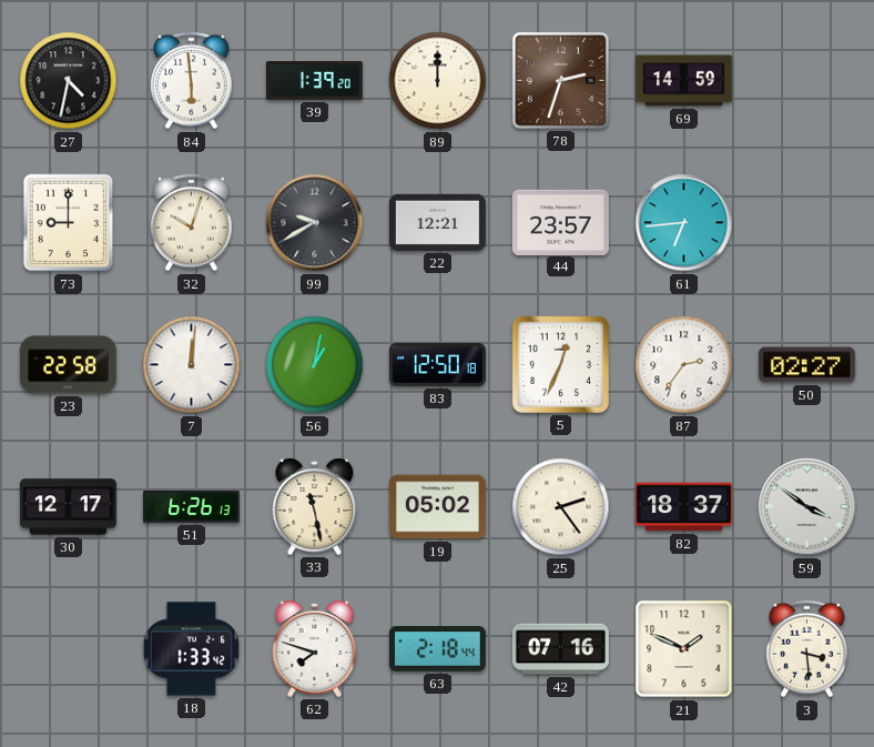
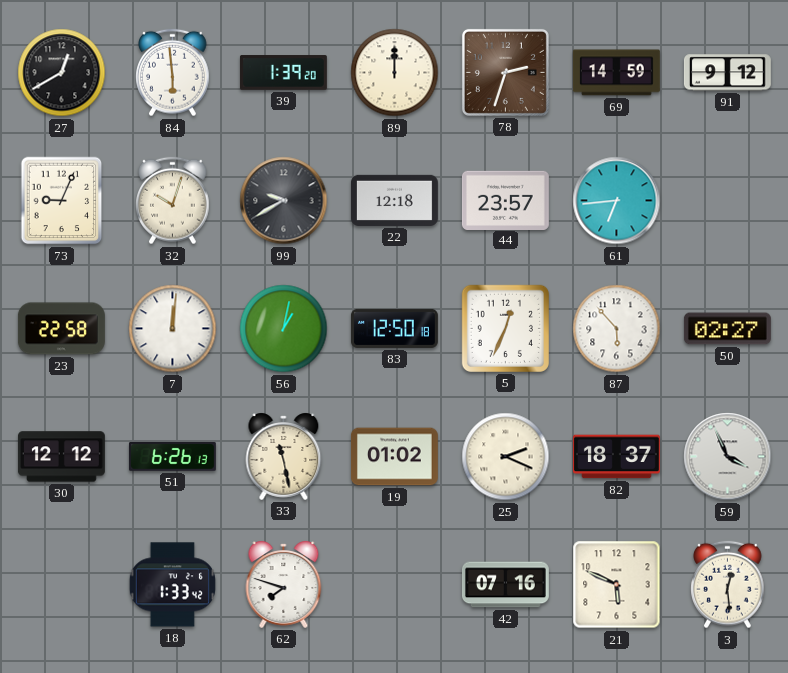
27: 4:32 -> 12:40
91: none -> 9:12
73: 9:00 -> 9:04
22: 12:21 -> 12:18
87: 2:36 -> 5:53
30: 12:17 -> 12:12
19: 05:02 -> 01:02
25: 2:24 -> 2:19
59: 3:51 -> 3:56
63: 2:18 -> none
21: 1:49 -> 5:49
3: 3:29 -> 12:29
